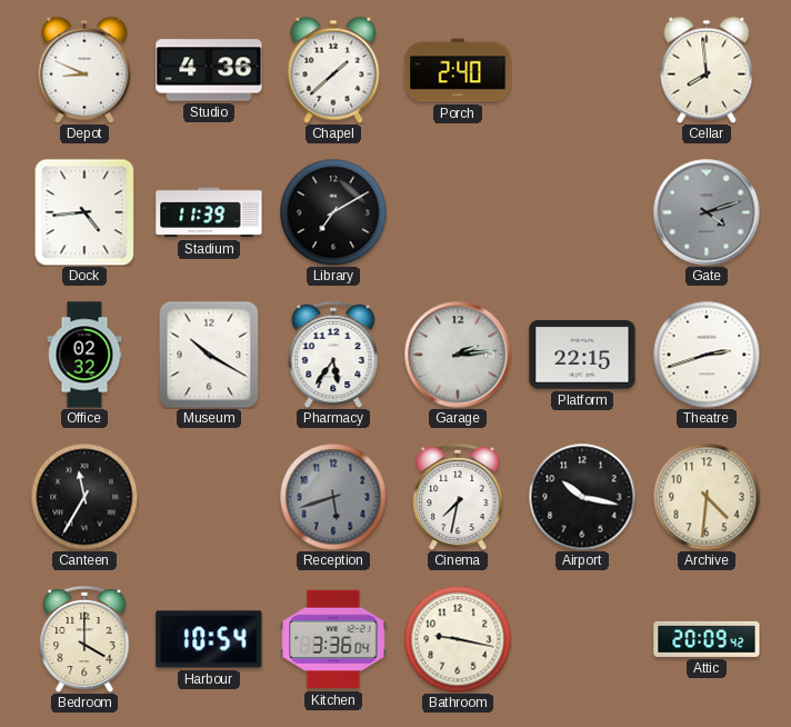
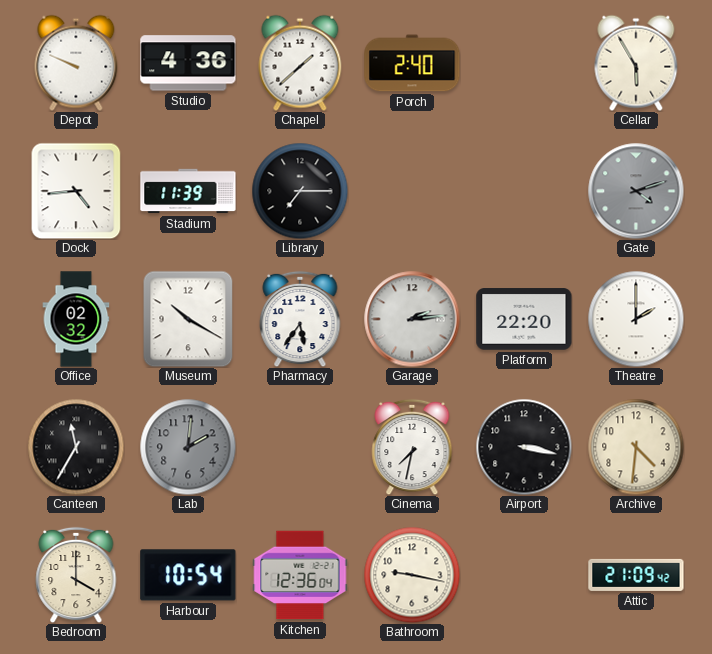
Depot: 8:49 -> 9:49
Cellar: 7:59 -> 5:55
Library: 7:10 -> 7:15
Platform: 22:15 -> 22:20
Theatre: 2:42 -> 2:00
Lab: none -> 2:01
Reception: 5:42 -> none
Airport: 10:17 -> 3:17
Kitchen: 3:36 -> 12:36
Attic: 20:09 -> 21:09
